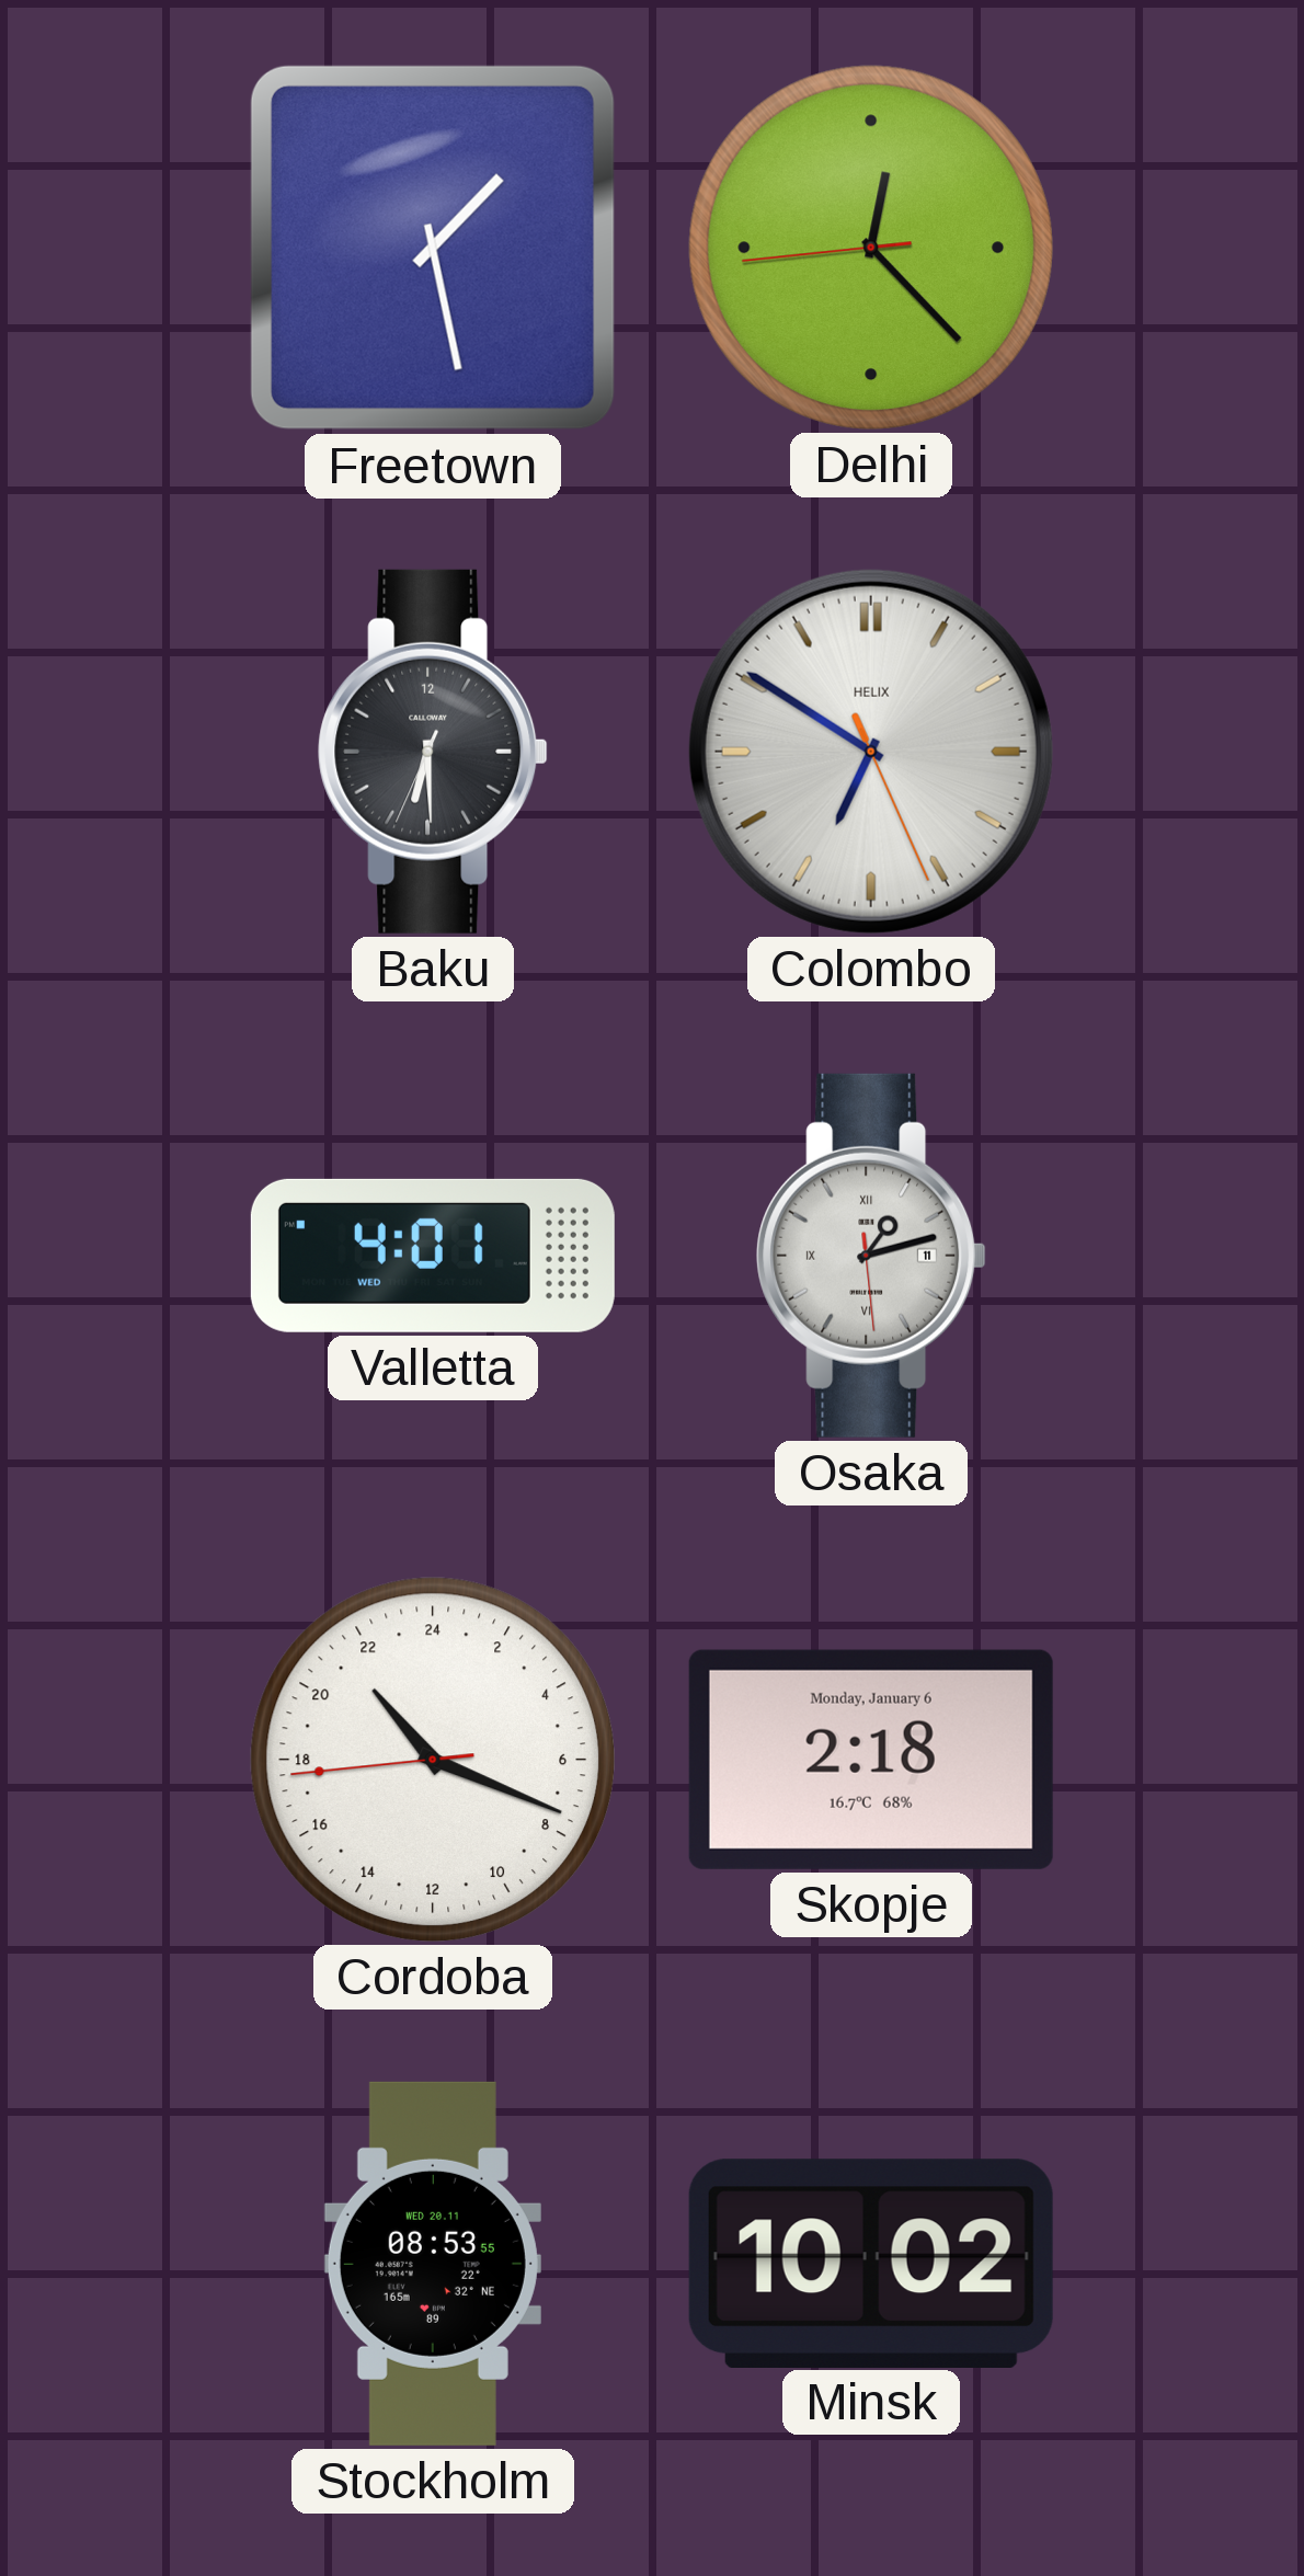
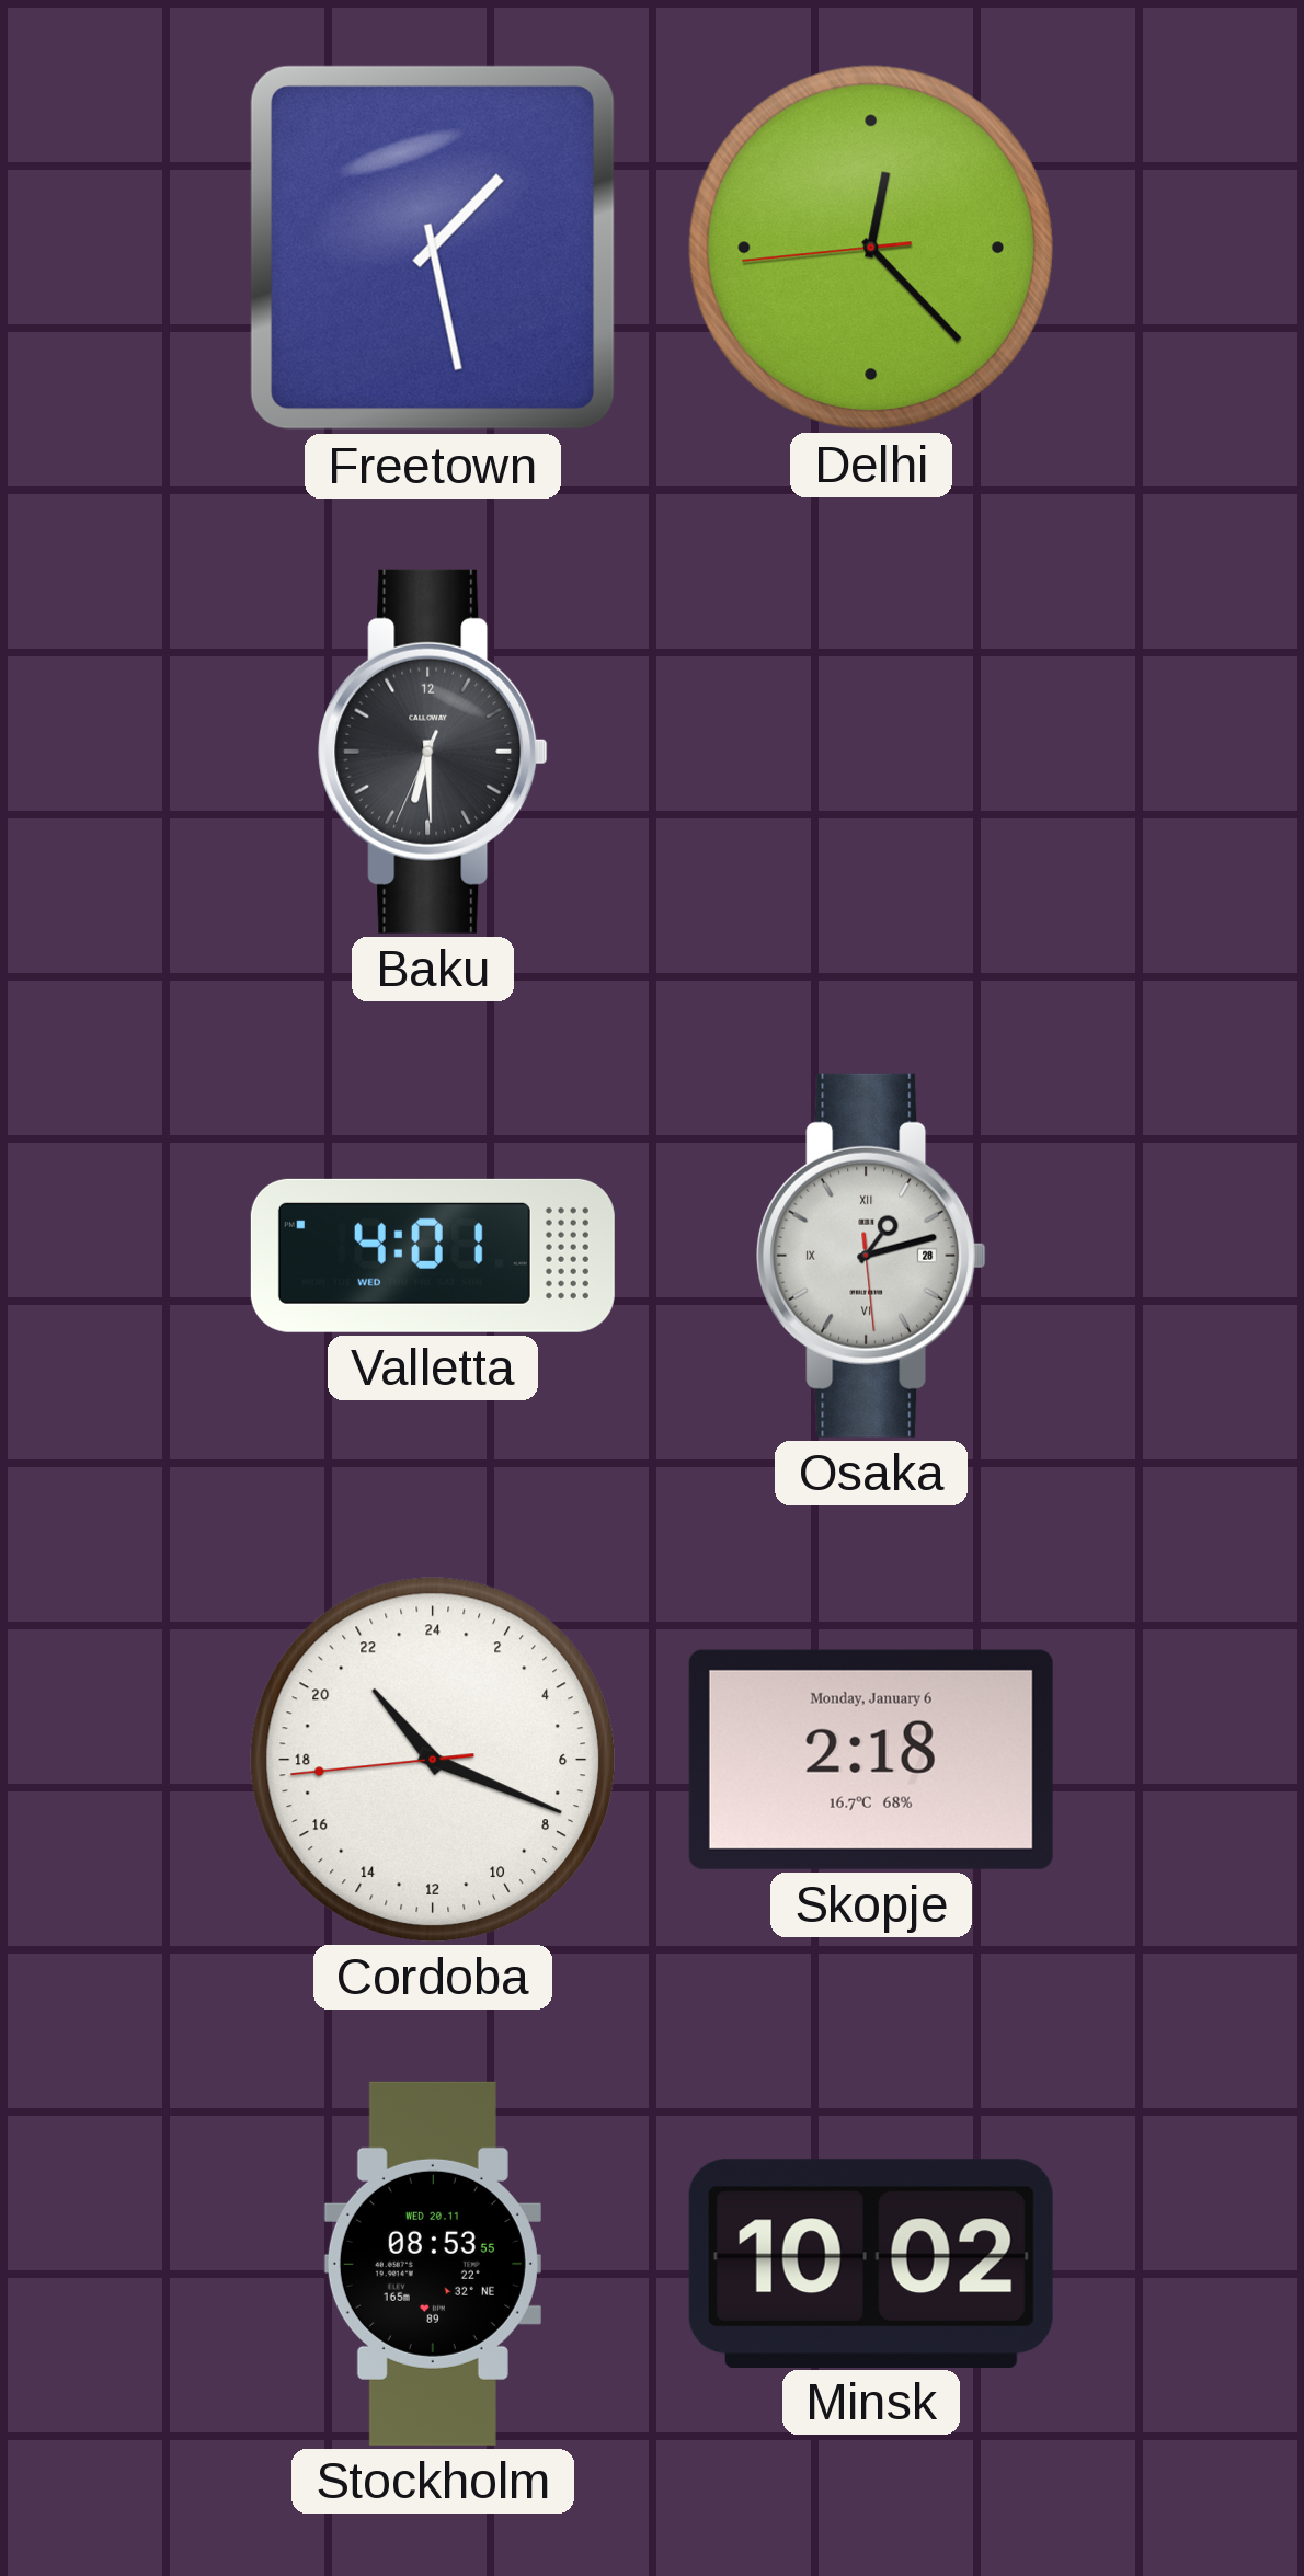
Colombo: 6:50 -> none
Osaka date: 11 -> 28
